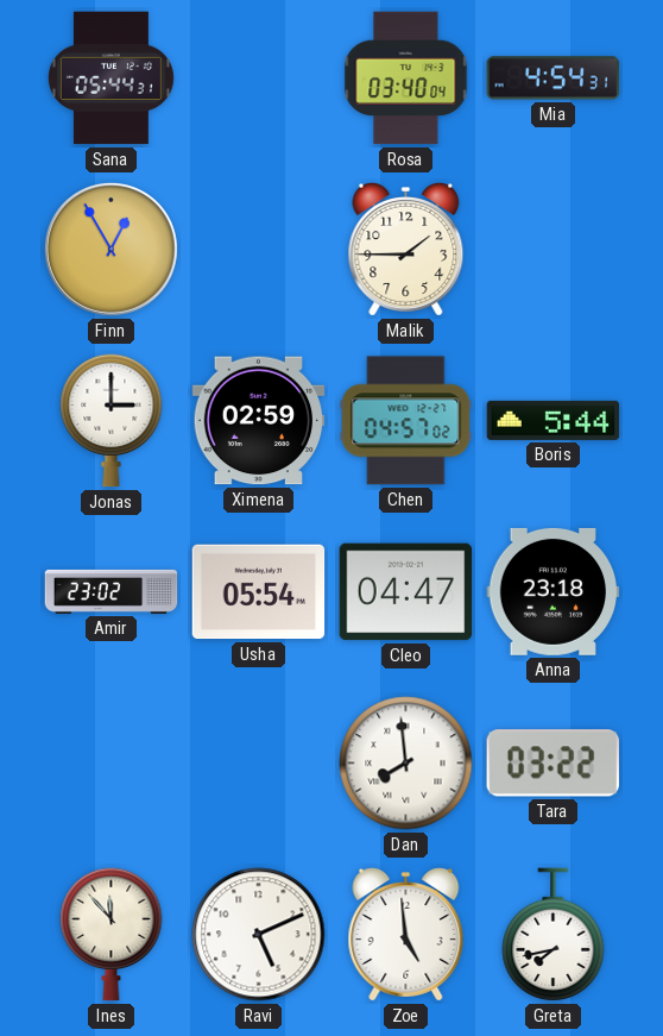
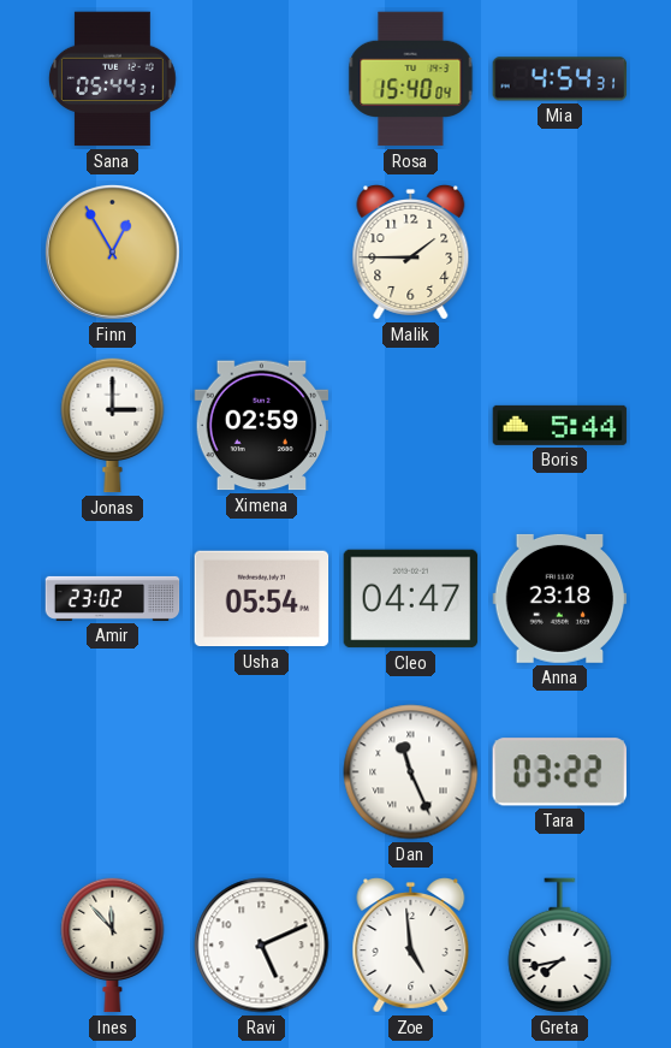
Rosa: 03:40 -> 15:40
Chen: 04:57 -> none
Dan: 7:59 -> 11:26
